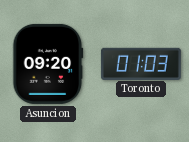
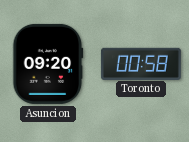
Toronto: 01:03 -> 00:58
